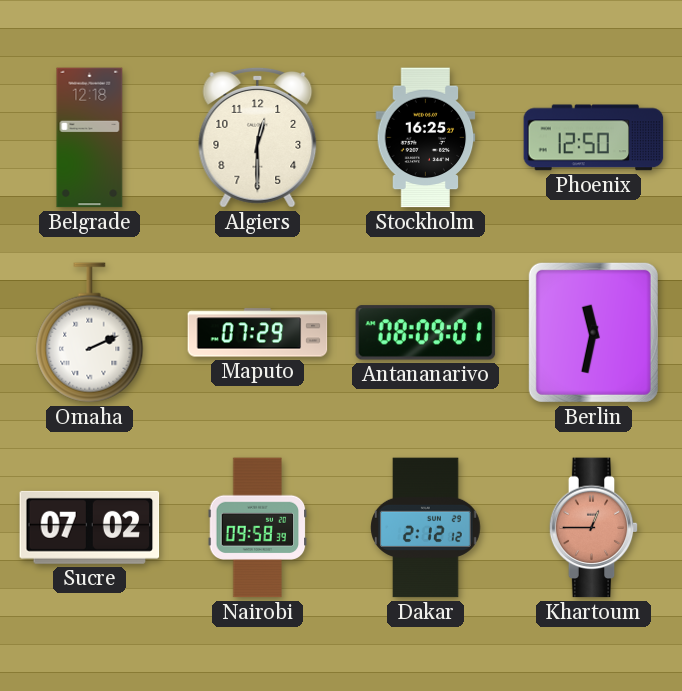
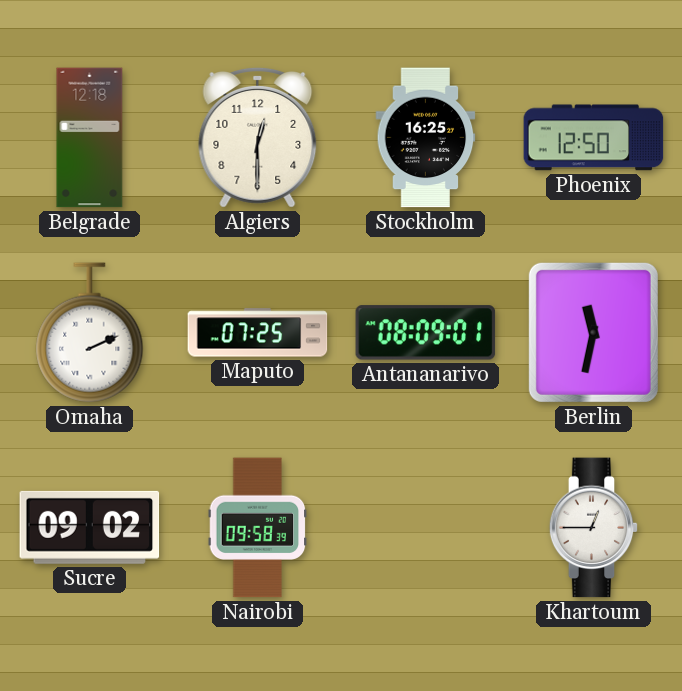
Maputo: 07:29 -> 07:25
Sucre: 07:02 -> 09:02
Dakar: 2:12 -> none
Khartoum dial: salmon -> white
